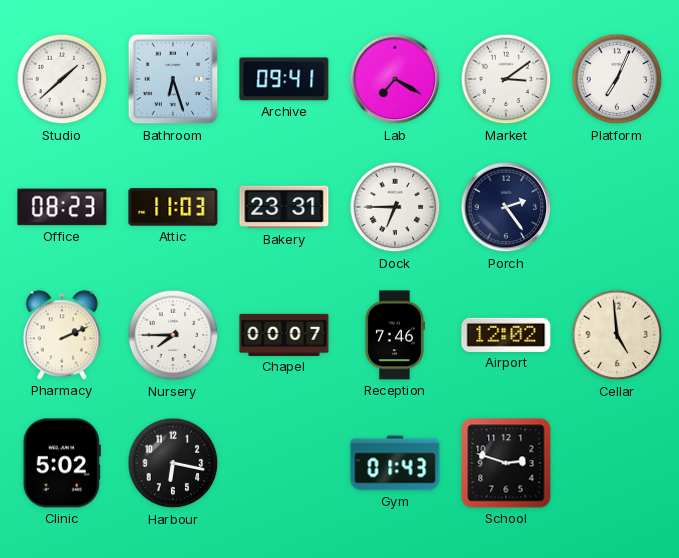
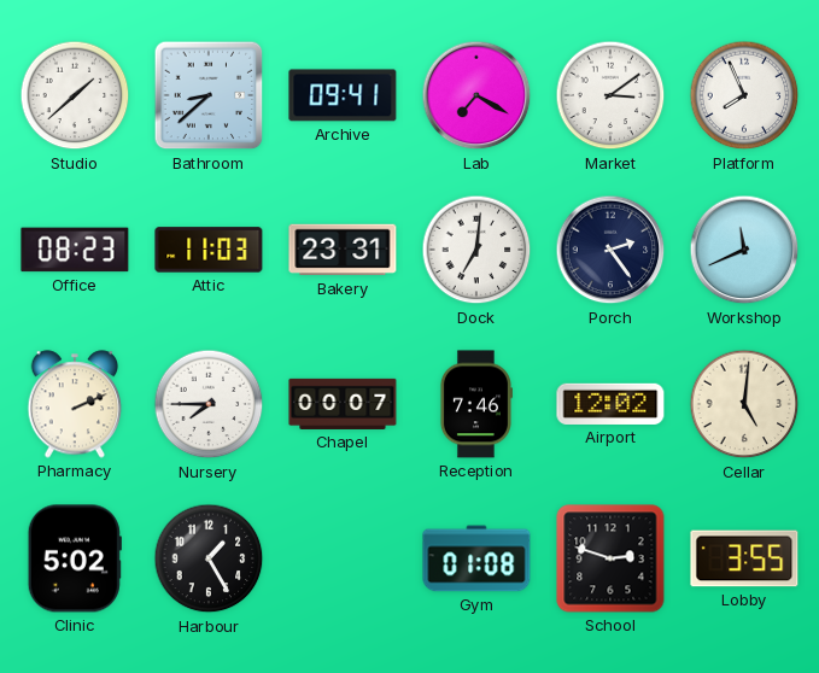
Bathroom: 6:27 -> 8:38
Platform: 7:04 -> 7:56
Dock: 6:45 -> 7:01
Workshop: none -> 11:41
Cellar: 4:59 -> 5:01
Harbour: 6:17 -> 1:25
Gym: 01:43 -> 01:08
Lobby: none -> 3:55
